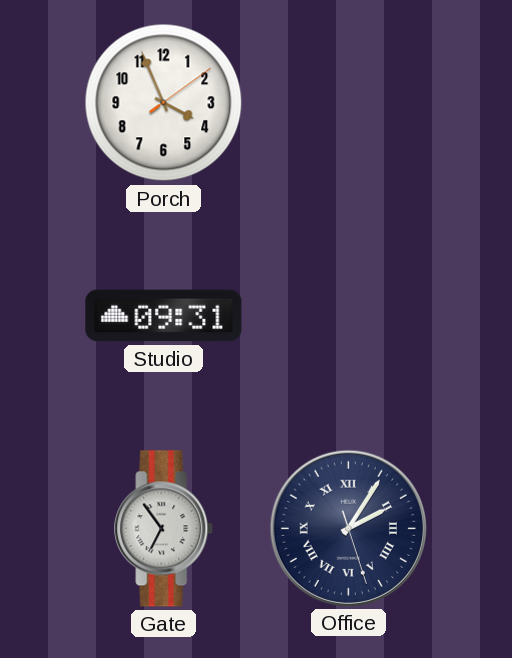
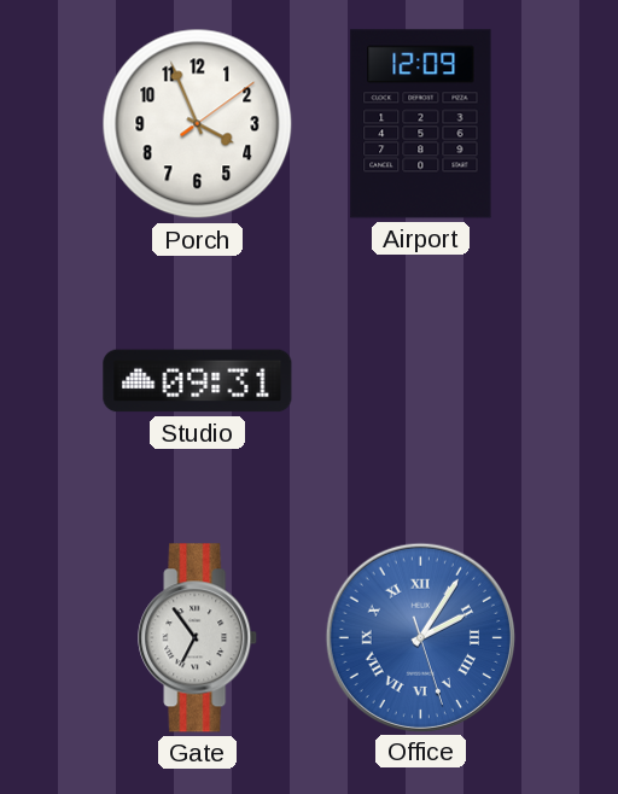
Airport: none -> 12:09
Office dial: navy -> blue
